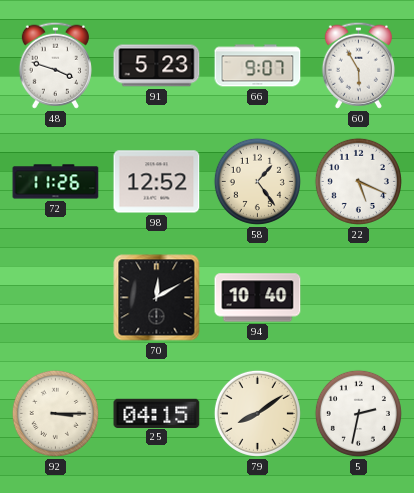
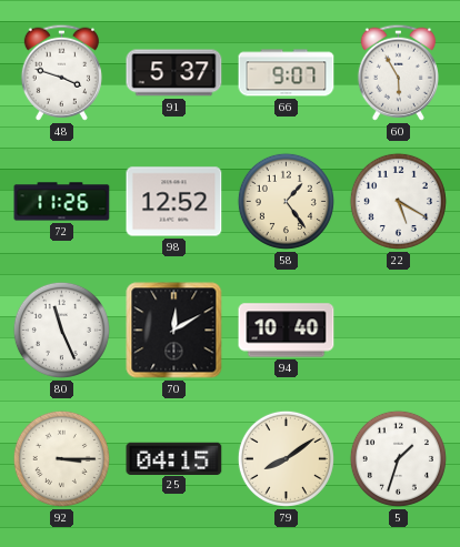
91: 5:23 -> 5:37
22: 5:19 -> 5:20
80: none -> 11:26
5: 2:32 -> 1:33
